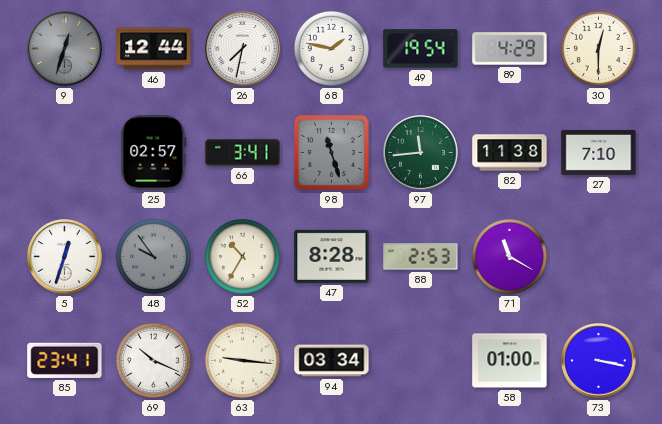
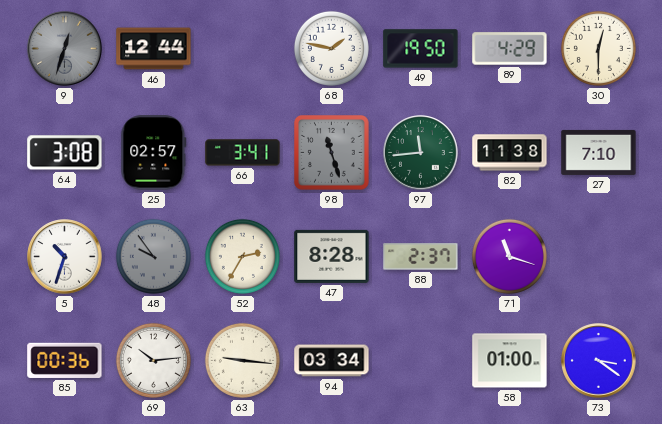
26: 7:32 -> none
49: 19:54 -> 19:50
64: none -> 3:08
5: 12:33 -> 10:33
52: 10:35 -> 2:35
88: 2:53 -> 2:37
71: 11:20 -> 11:18
85: 23:41 -> 00:36
69: 10:19 -> 10:14
73: 3:17 -> 3:21
